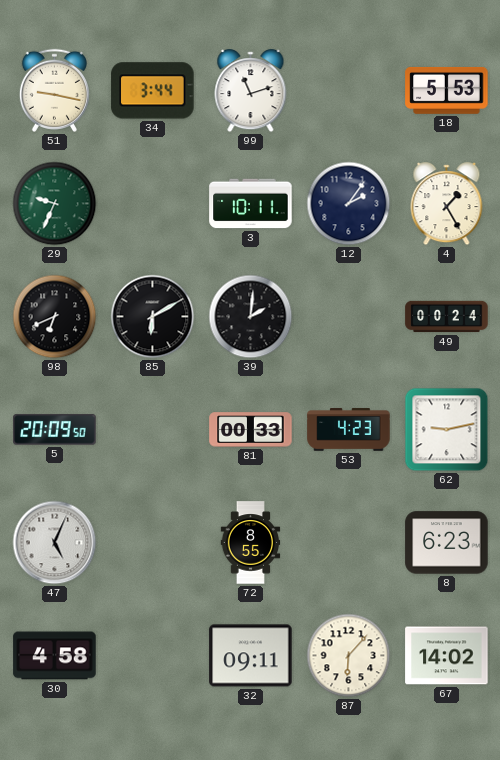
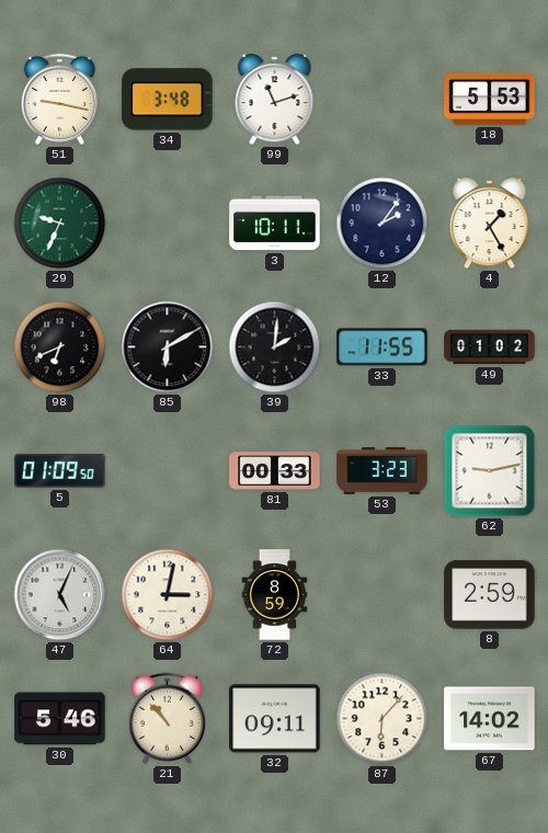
34: 3:44 -> 3:48
33: none -> 11:55
49: 00:24 -> 01:02
5: 20:09 -> 01:09
53: 4:23 -> 3:23
64: none -> 3:02
72: 8:55 -> 8:59
8: 6:23 -> 2:59
30: 4:58 -> 5:46
21: none -> 10:53
